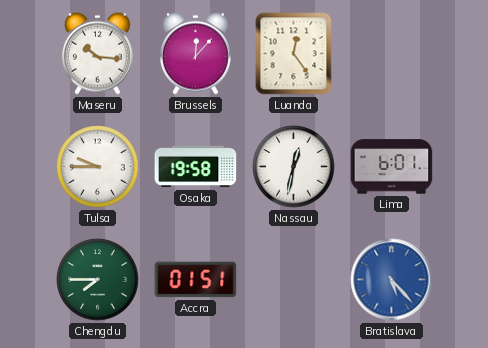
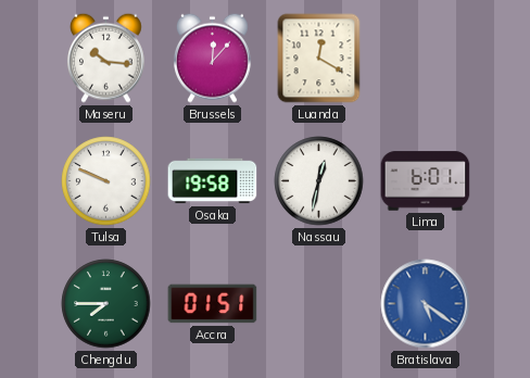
Luanda: 12:24 -> 12:20
Tulsa: 9:45 -> 9:49
Bratislava: 5:23 -> 5:21
